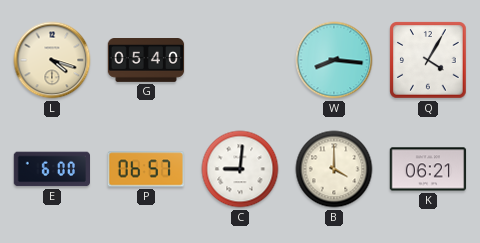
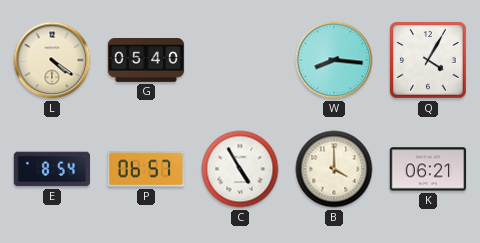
L: 4:18 -> 4:21
E: 6:00 -> 8:54
C: 9:01 -> 4:55
